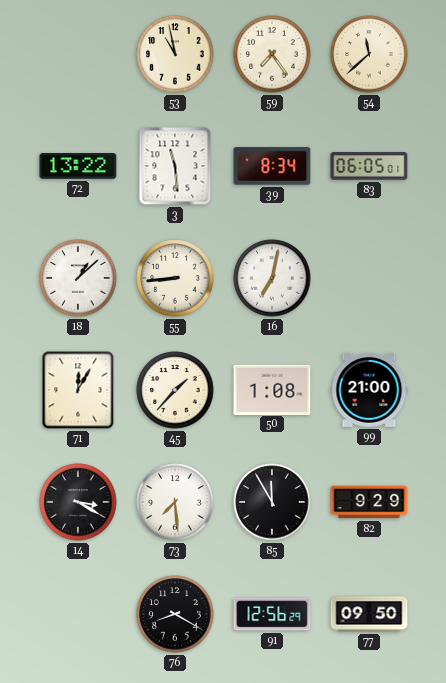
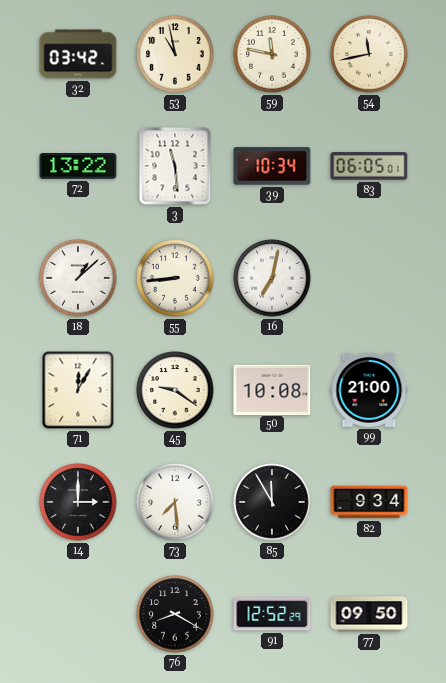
32: none -> 03:42
59: 7:24 -> 11:47
54: 11:38 -> 11:43
39: 8:34 -> 10:34
45: 1:37 -> 9:21
50: 1:08 -> 10:08
14: 3:20 -> 3:00
82: 9:29 -> 9:34
91: 12:56 -> 12:52
